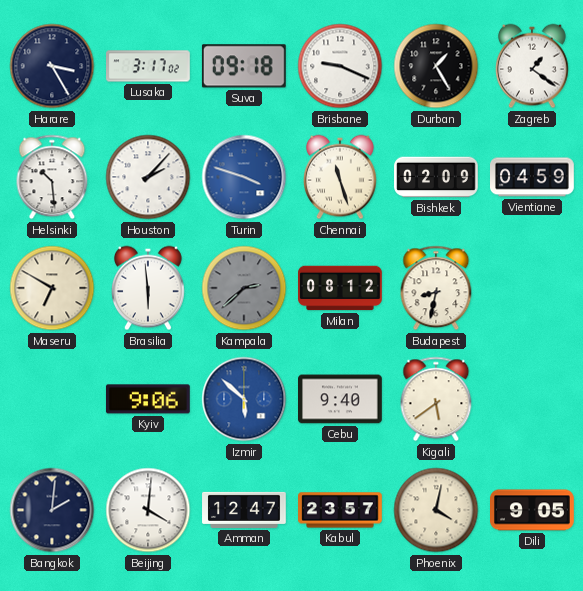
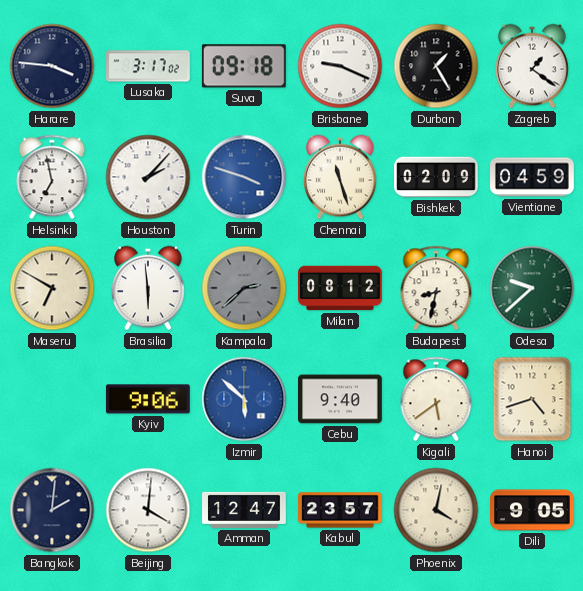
Harare: 3:25 -> 3:46
Helsinki: 10:29 -> 6:58
Odesa: none -> 9:38
Hanoi: none -> 4:42
